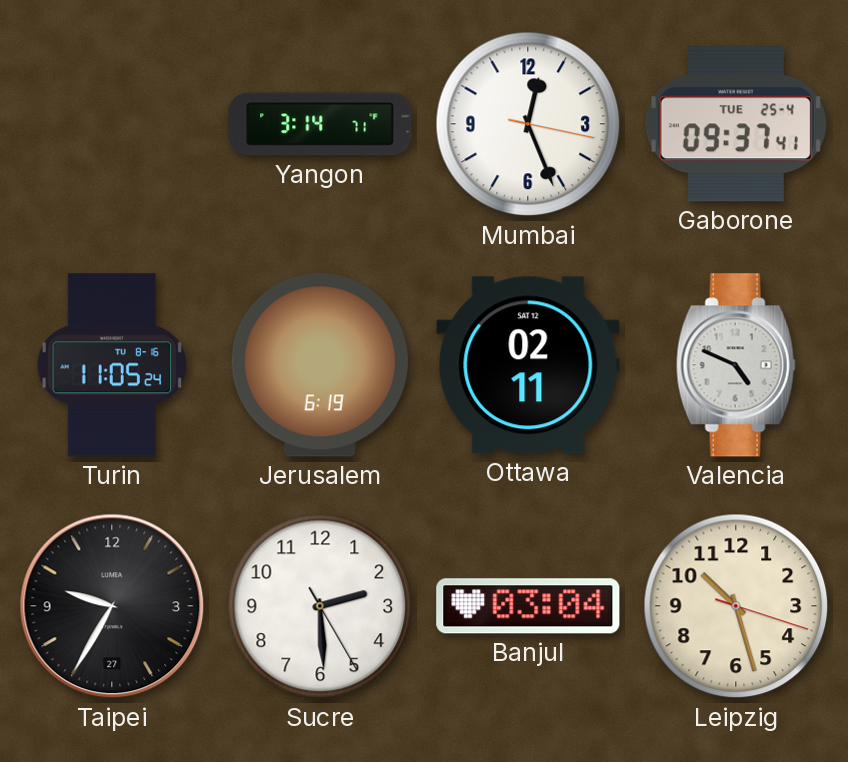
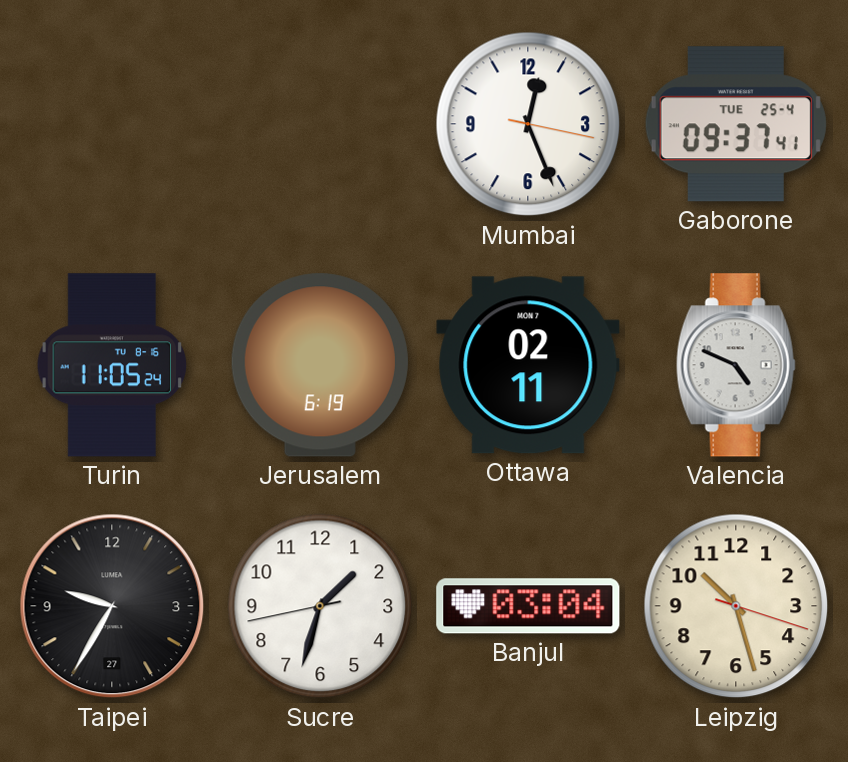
Yangon: 3:14 -> none
Ottawa date: SAT 12 -> MON 7
Sucre: 2:29 -> 1:32
